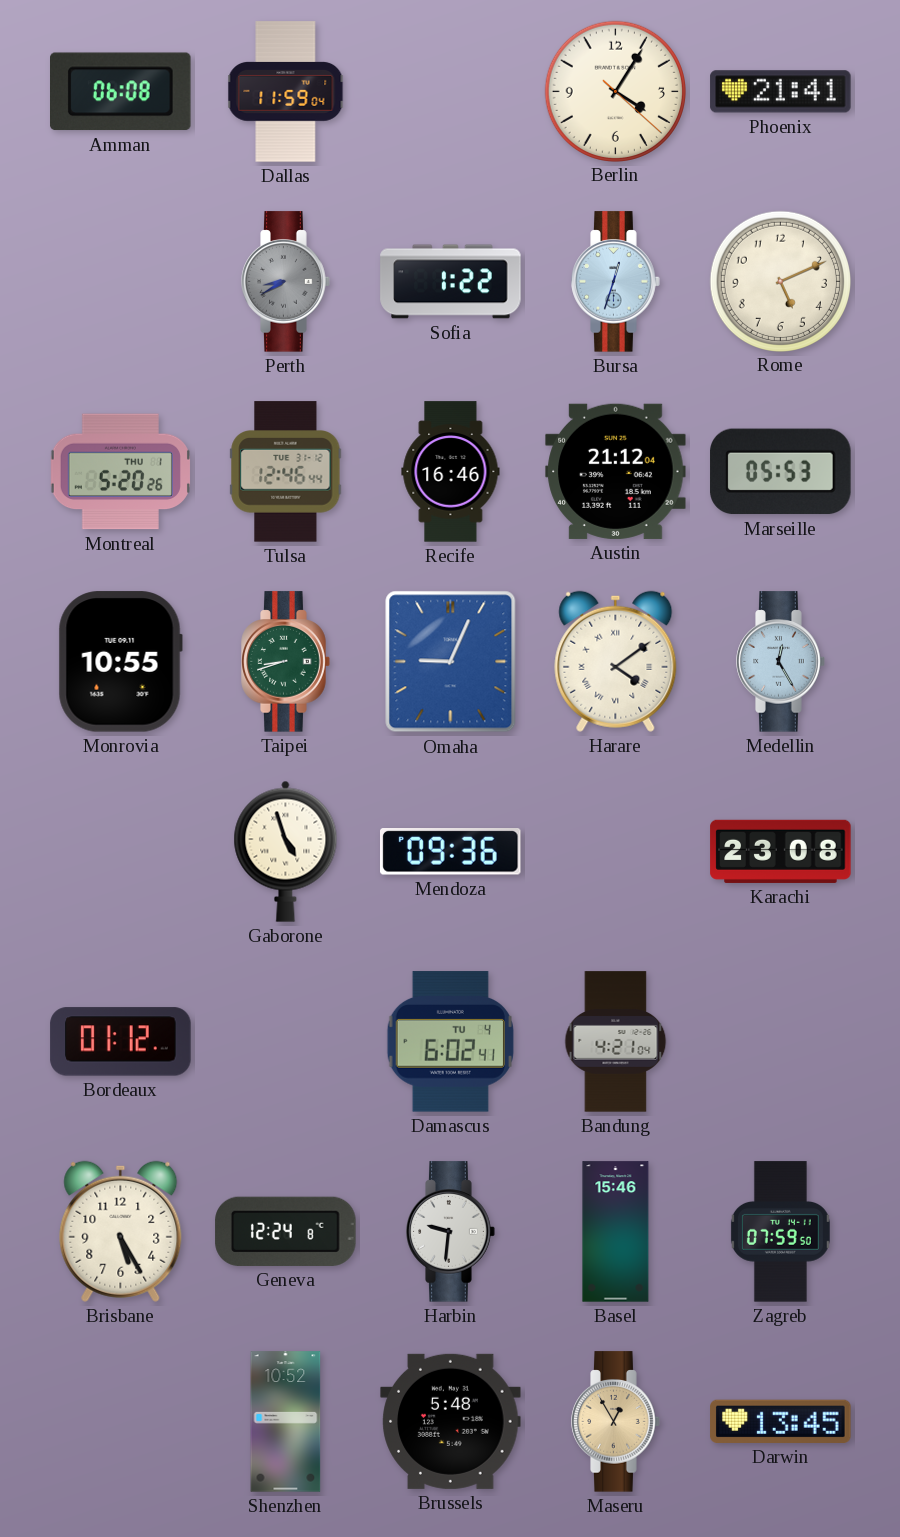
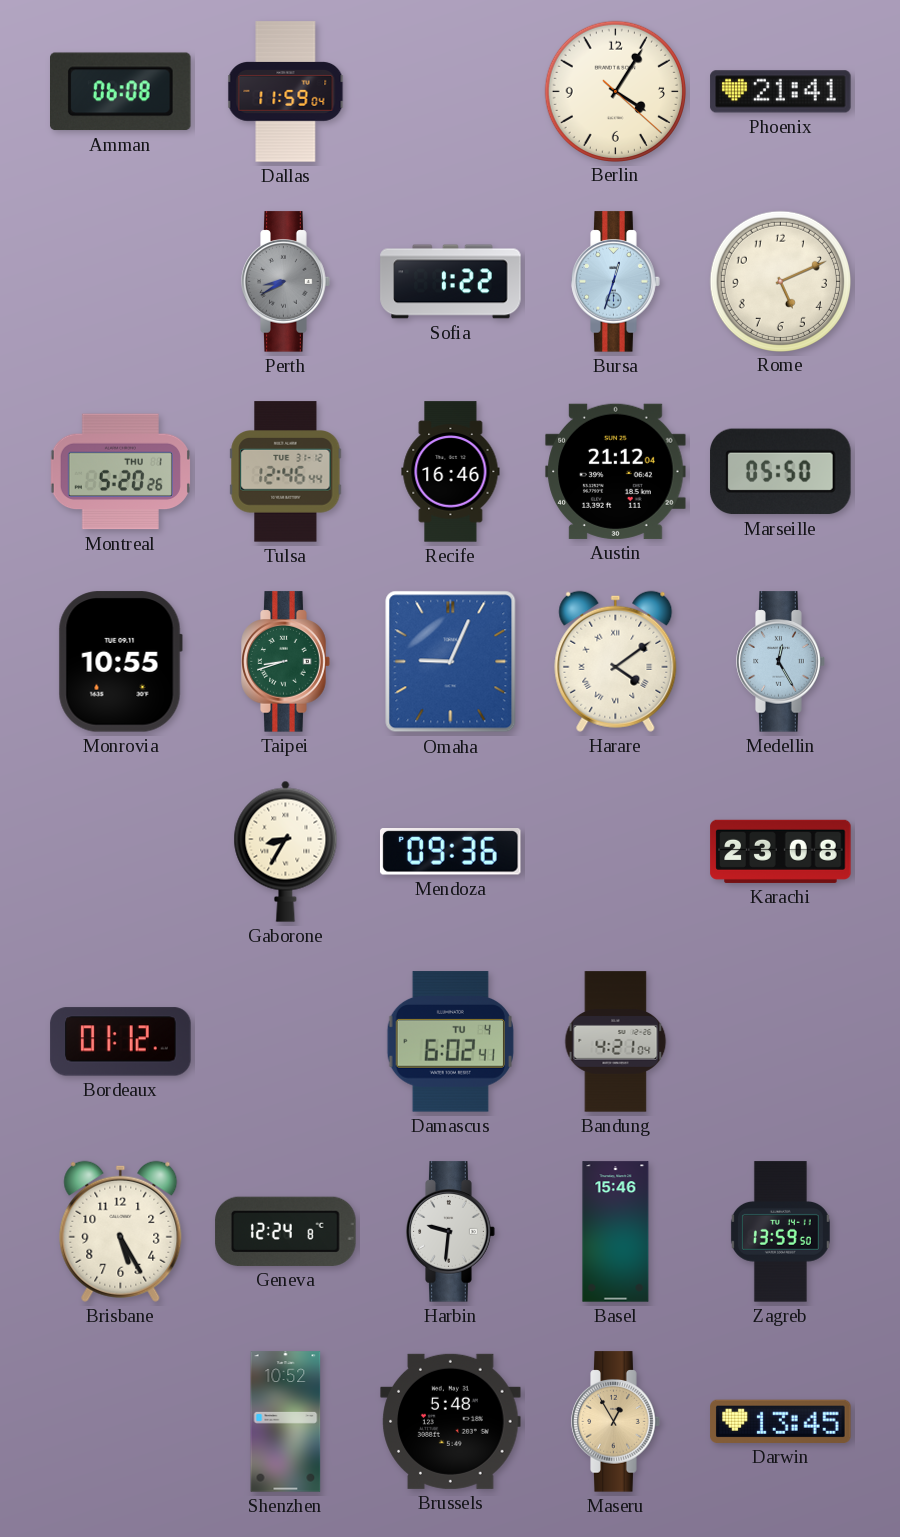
Marseille: 05:53 -> 05:50
Gaborone: 4:57 -> 8:35
Zagreb: 07:59 -> 13:59
